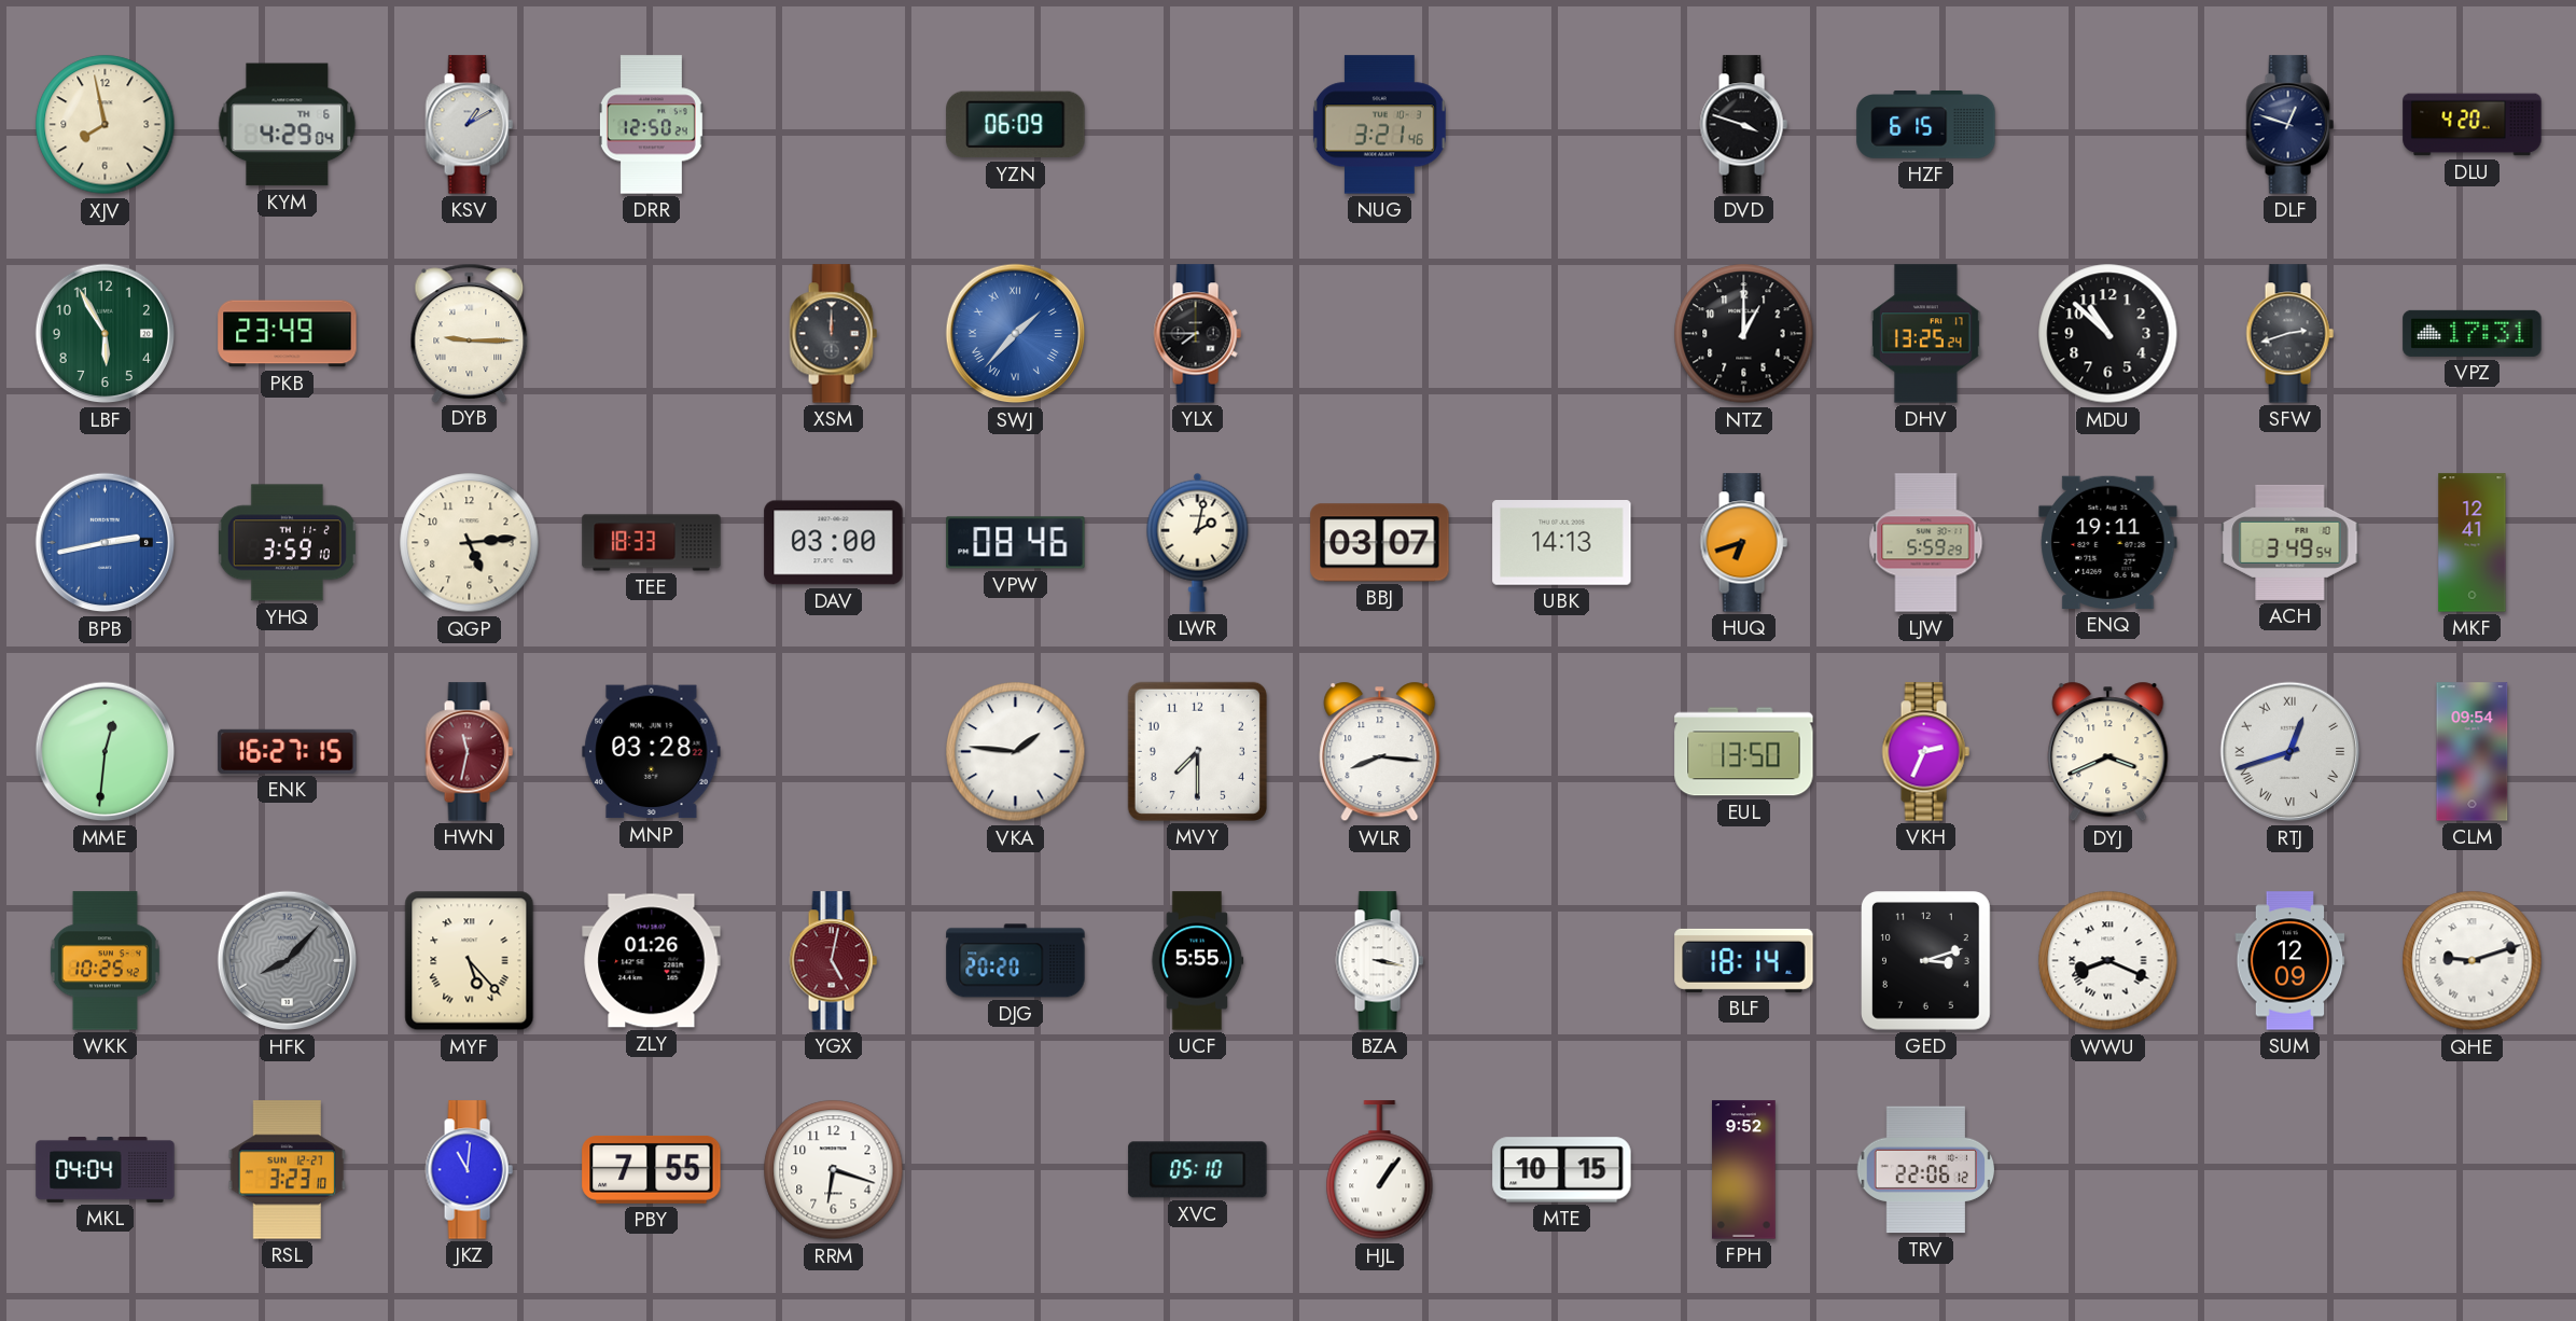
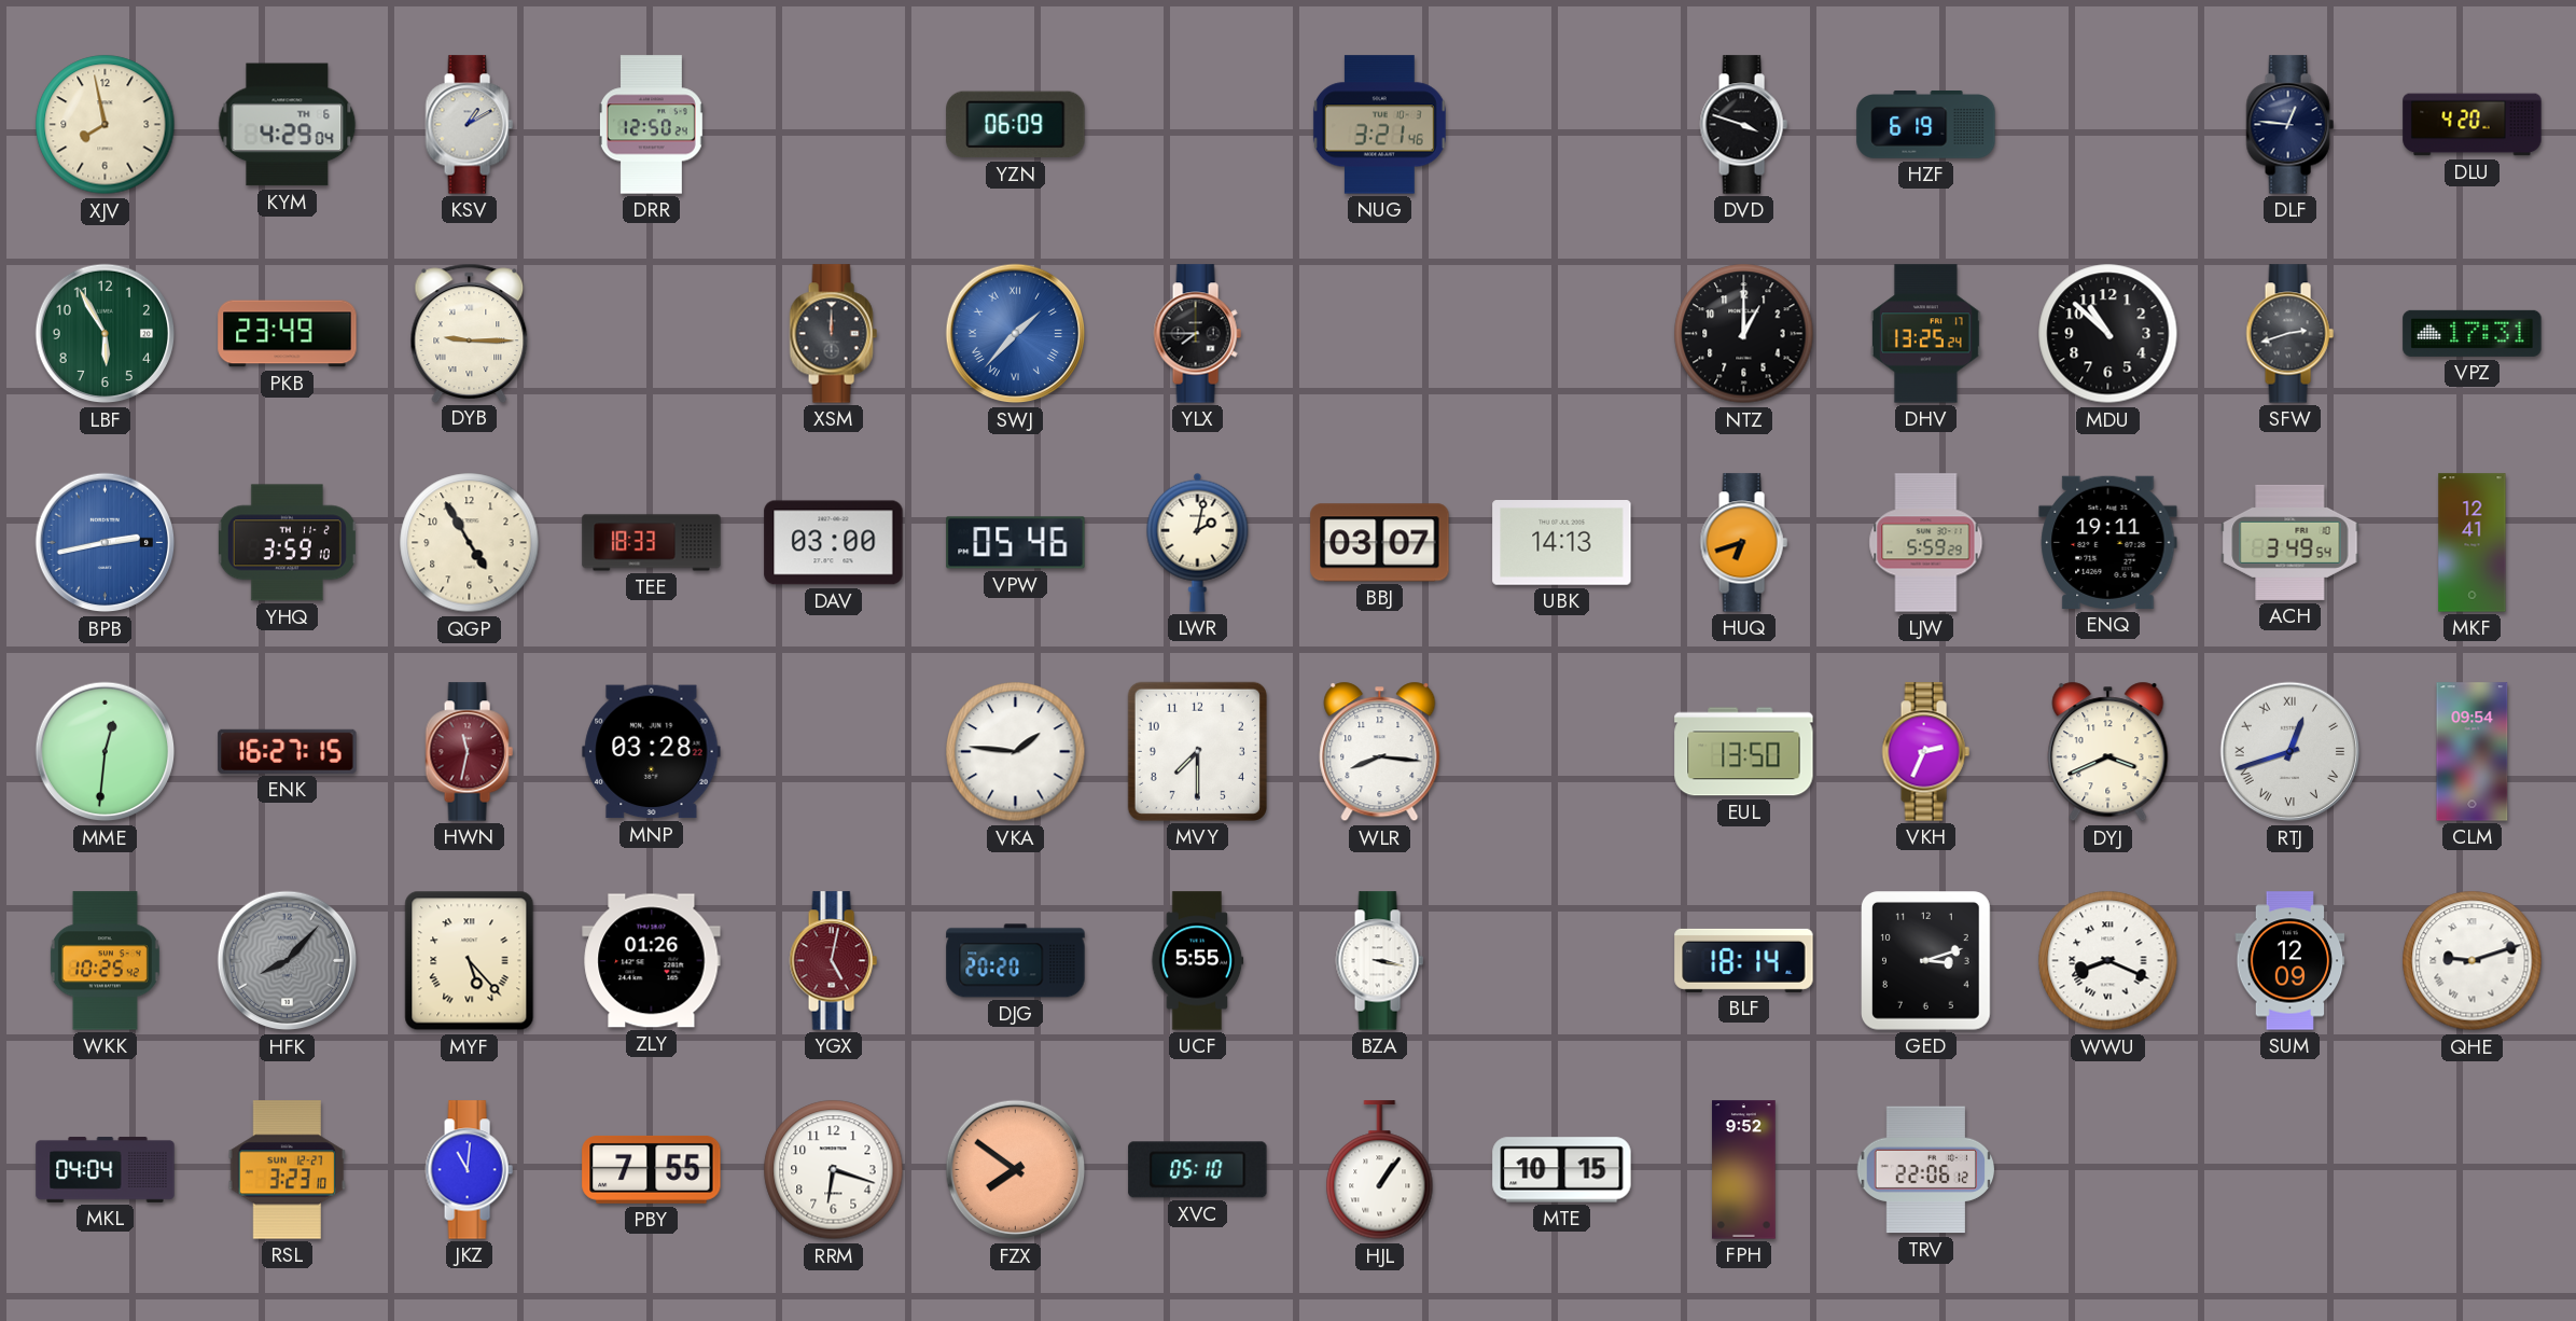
HZF: 6:15 -> 6:19
DLF: 12:48 -> 12:46
QGP: 5:14 -> 4:55
VPW: 08:46 -> 05:46
FZX: none -> 7:51
